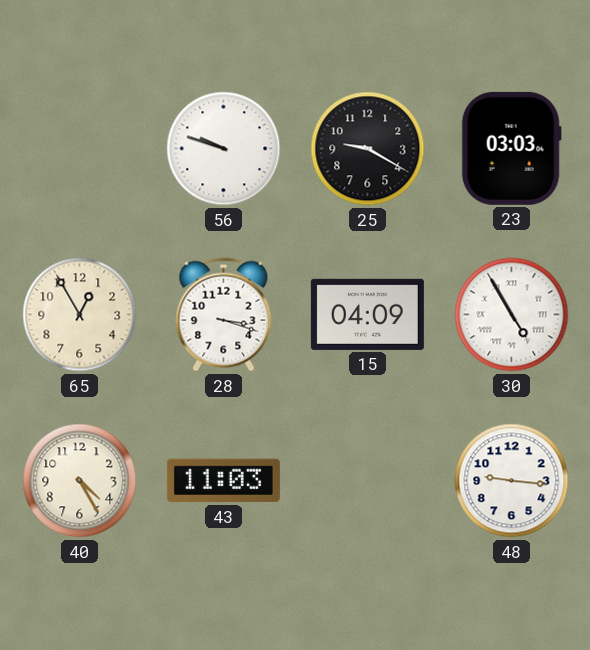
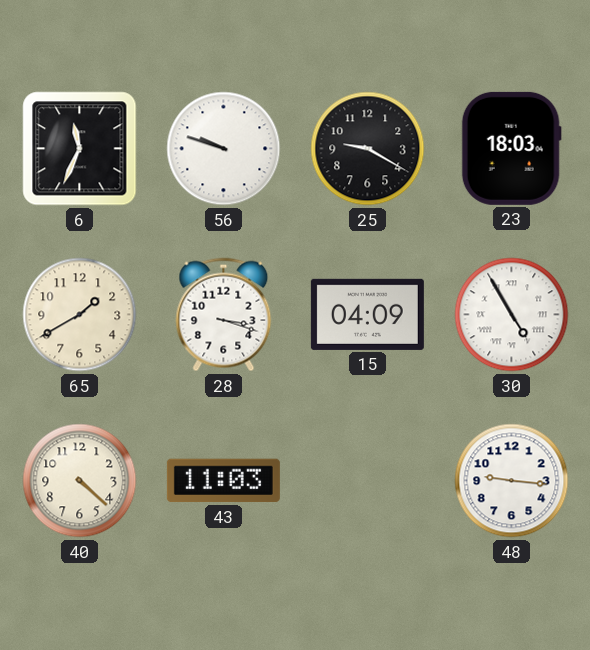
6: none -> 11:34
23: 03:03 -> 18:03
65: 12:55 -> 1:40
40: 4:25 -> 4:22
